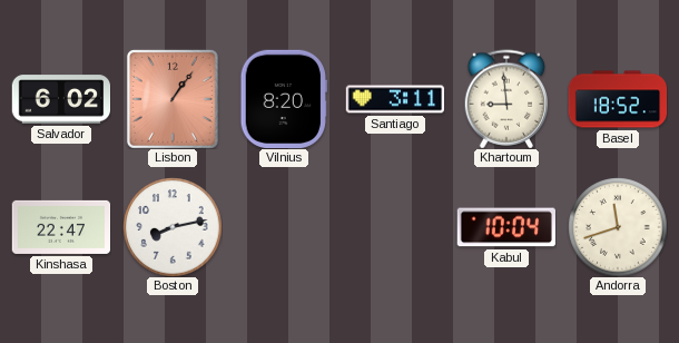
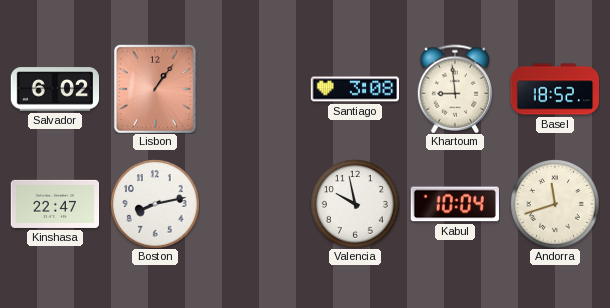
Vilnius: 8:20 -> none
Santiago: 3:11 -> 3:08
Valencia: none -> 9:58
